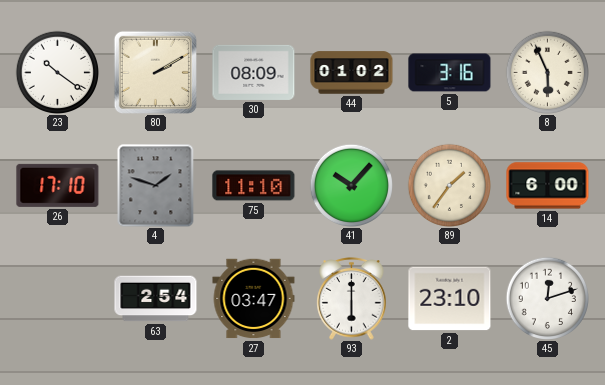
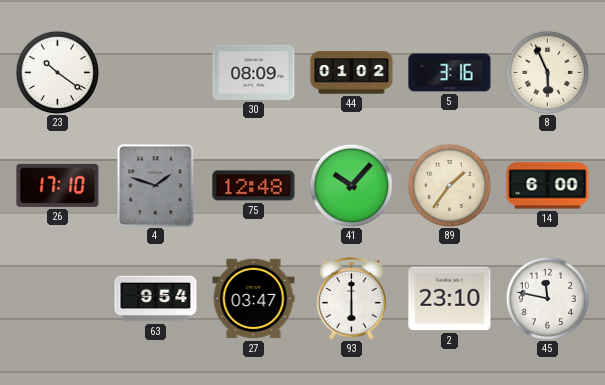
80: 2:10 -> none
75: 11:10 -> 12:48
63: 2:54 -> 9:54
45: 12:12 -> 11:47
